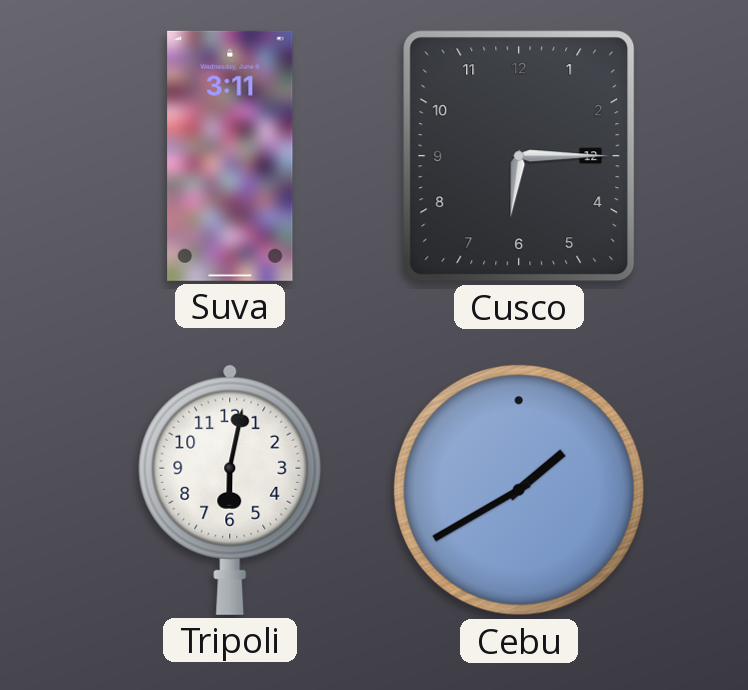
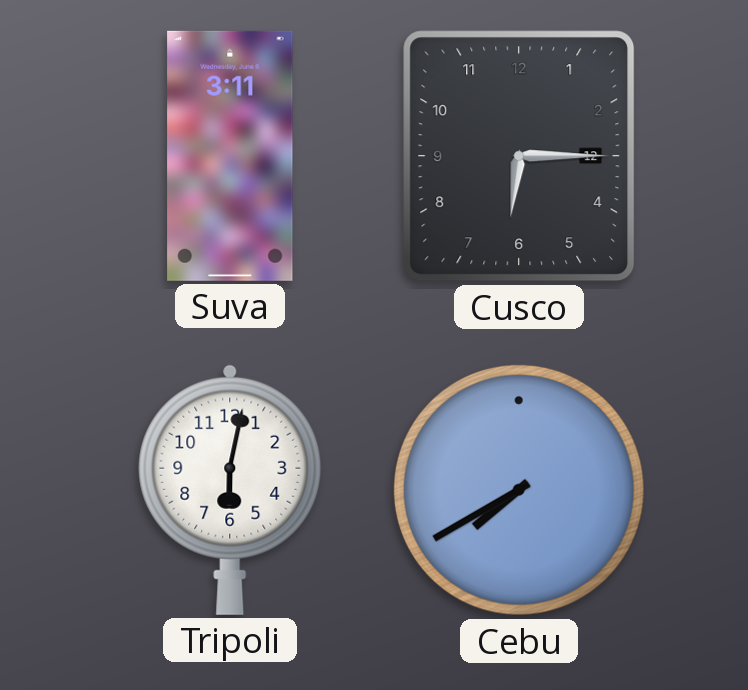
Cebu: 1:40 -> 7:40
